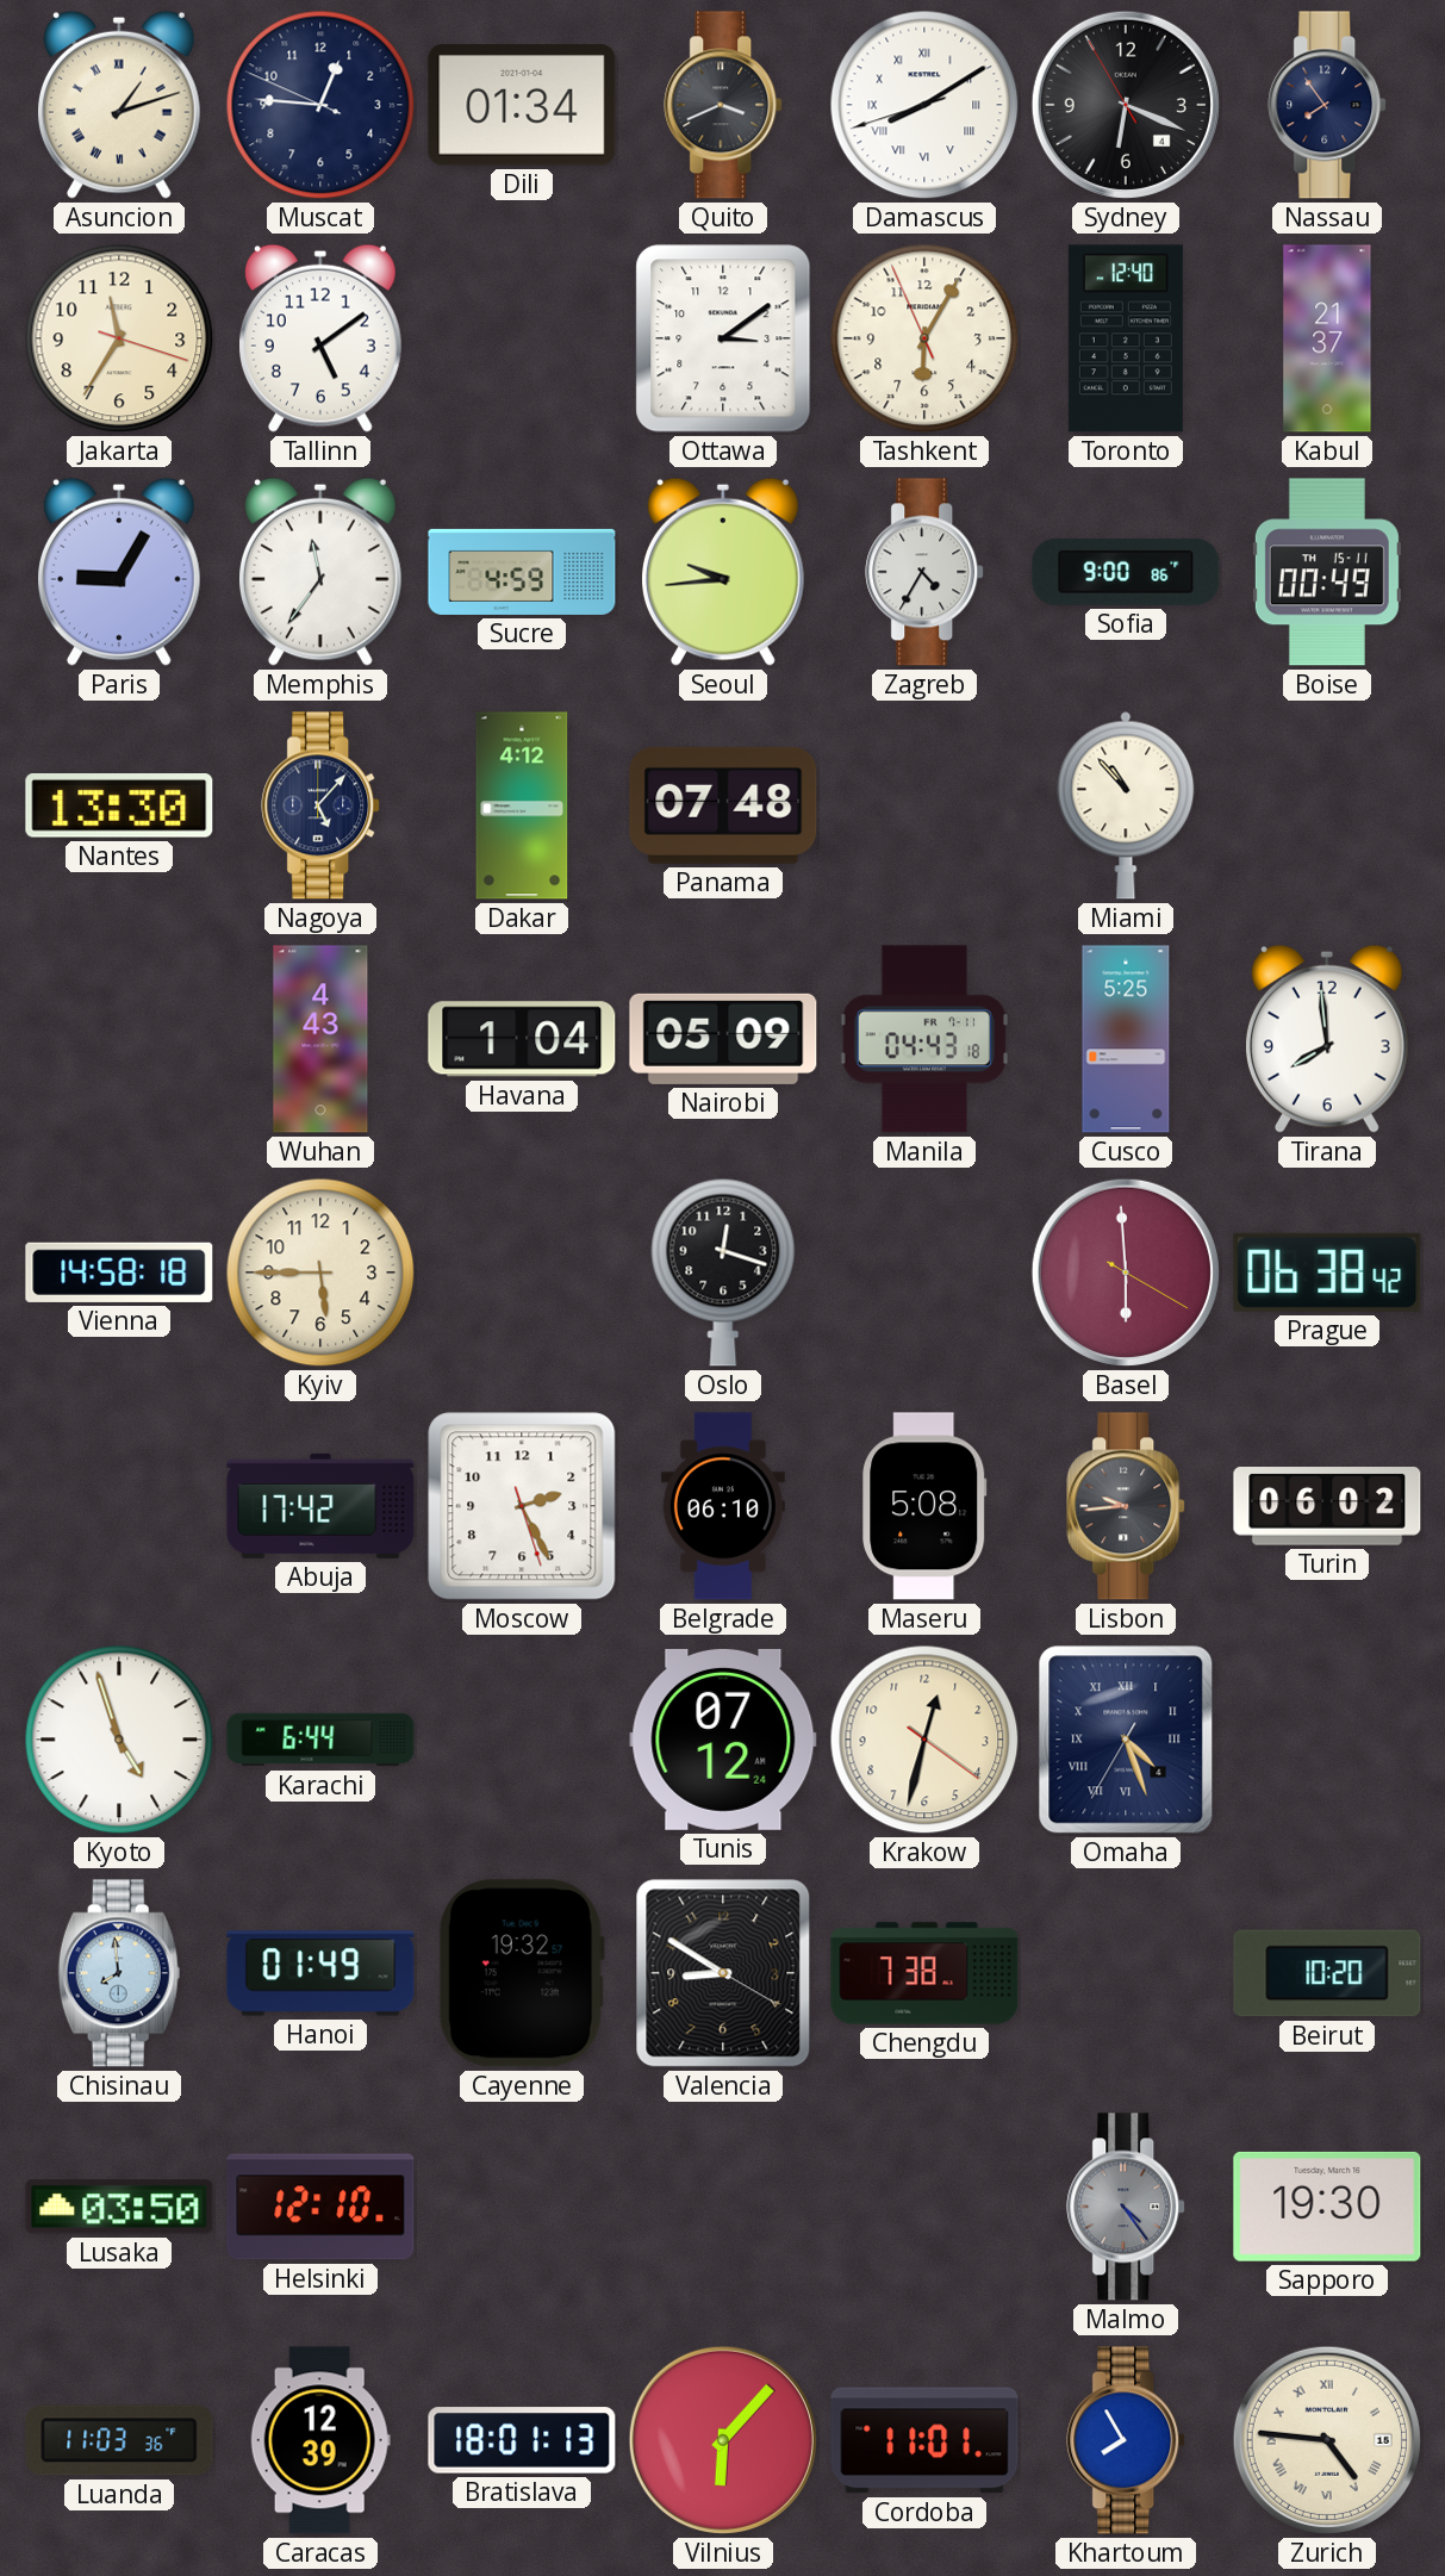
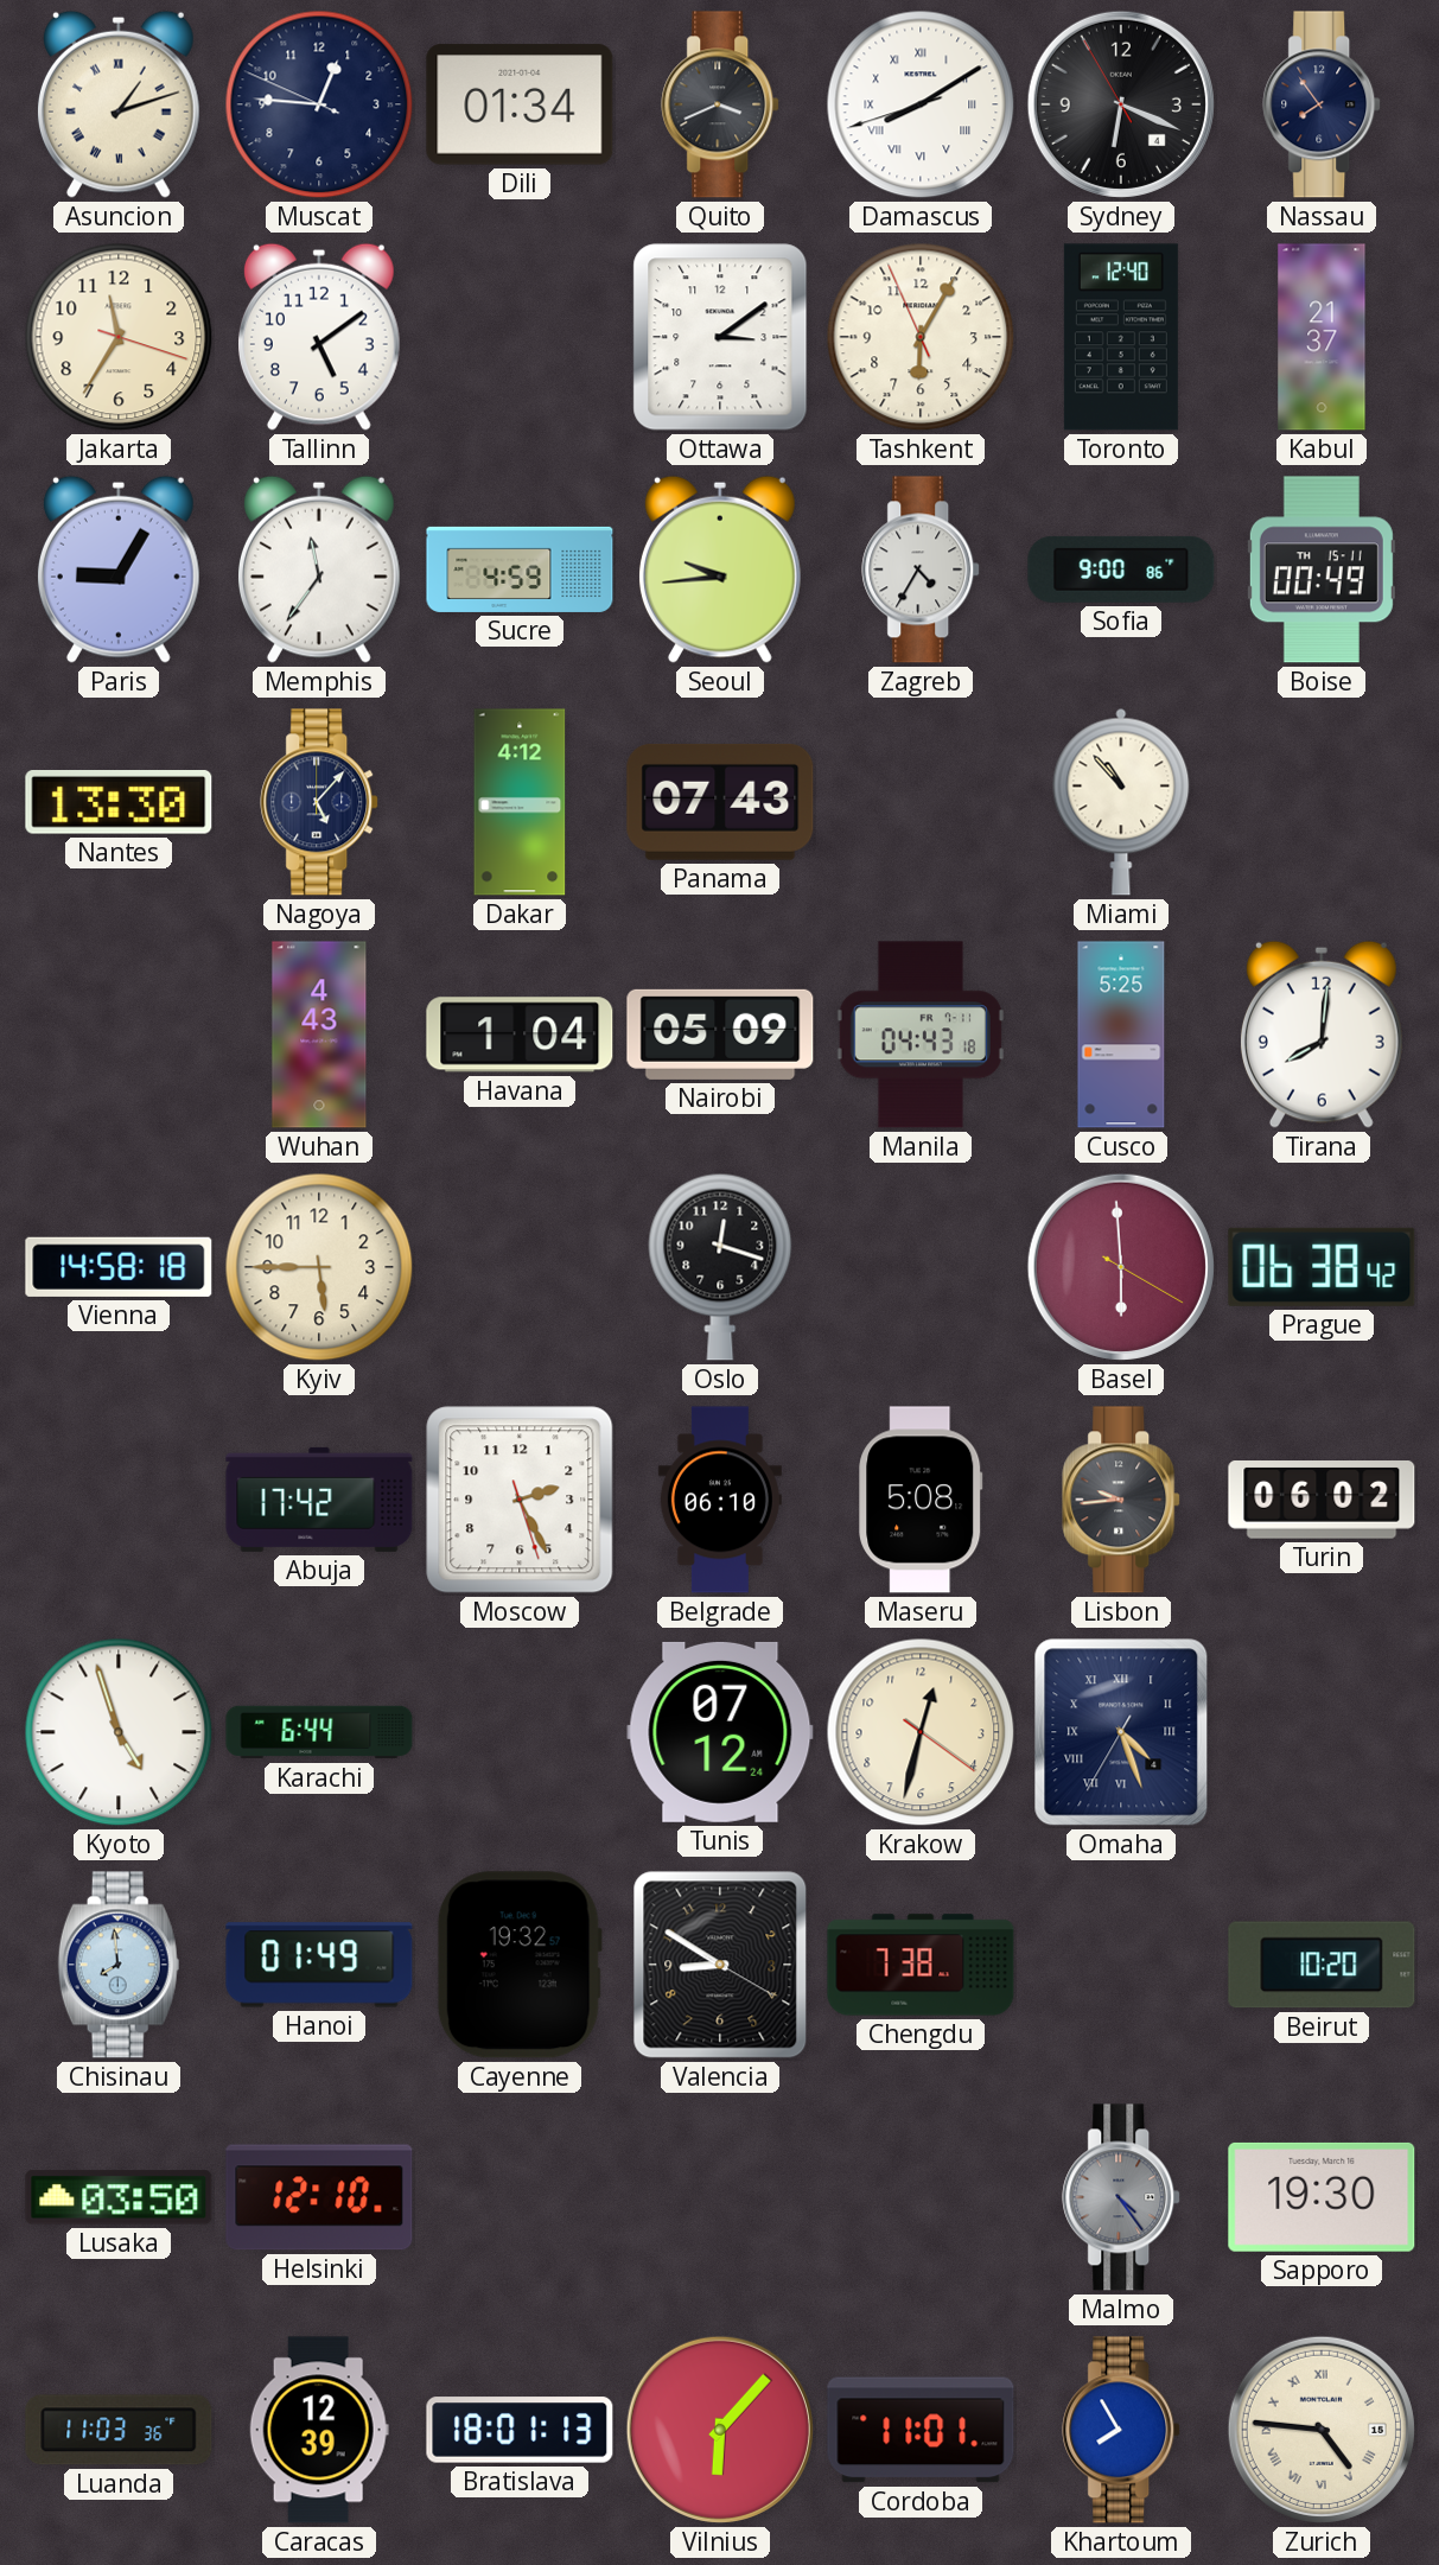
Panama: 07:48 -> 07:43
Tirana: 7:59 -> 8:01
